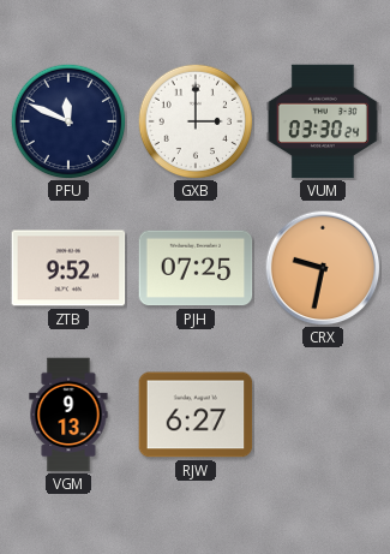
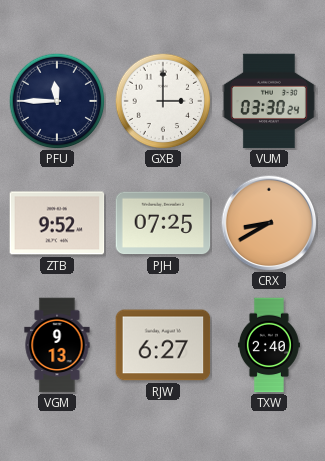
PFU: 11:49 -> 11:45
CRX: 9:32 -> 8:40
TXW: none -> 2:40
